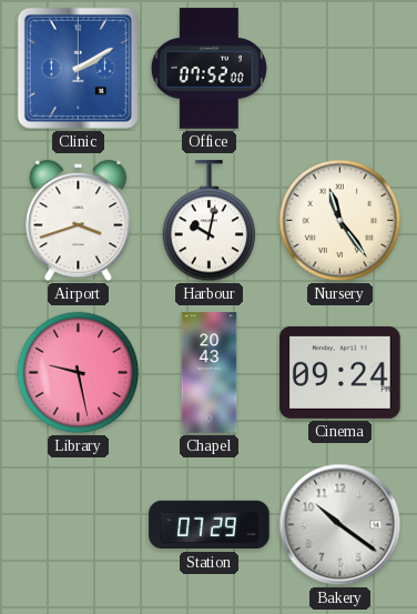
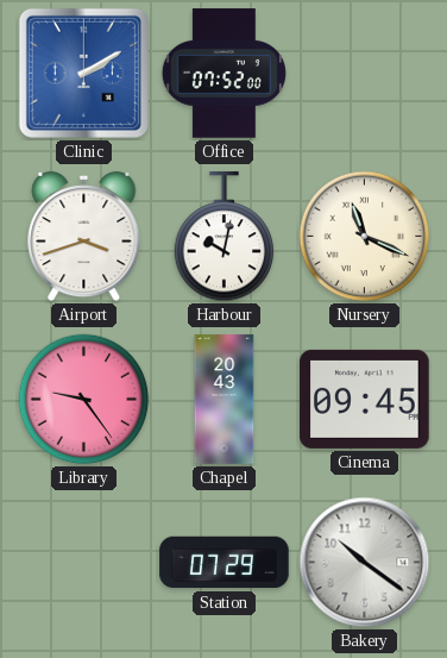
Nursery: 11:24 -> 11:19
Library: 9:28 -> 9:24
Cinema: 09:24 -> 09:45
